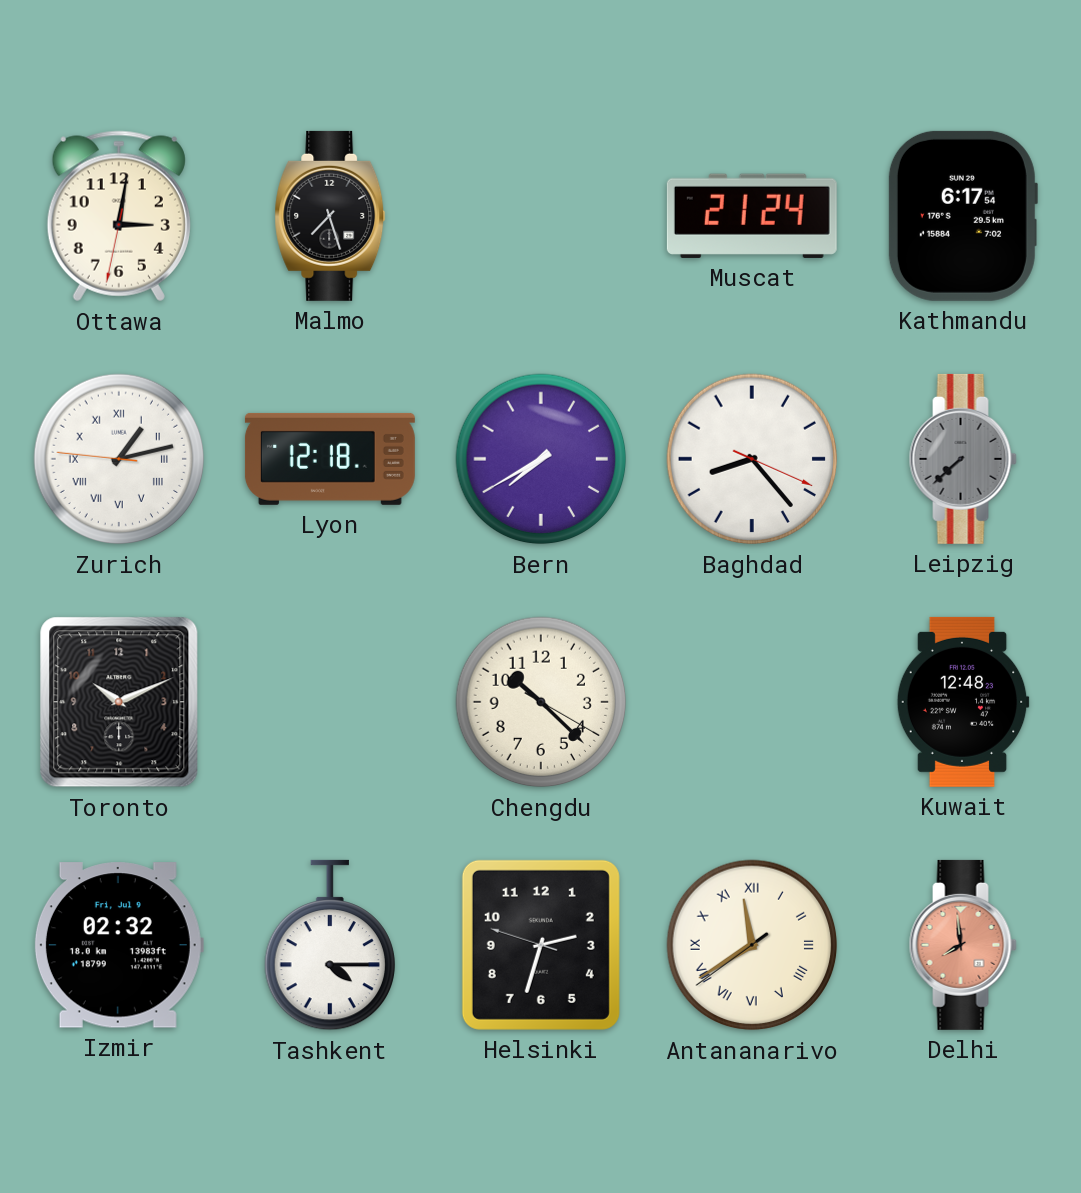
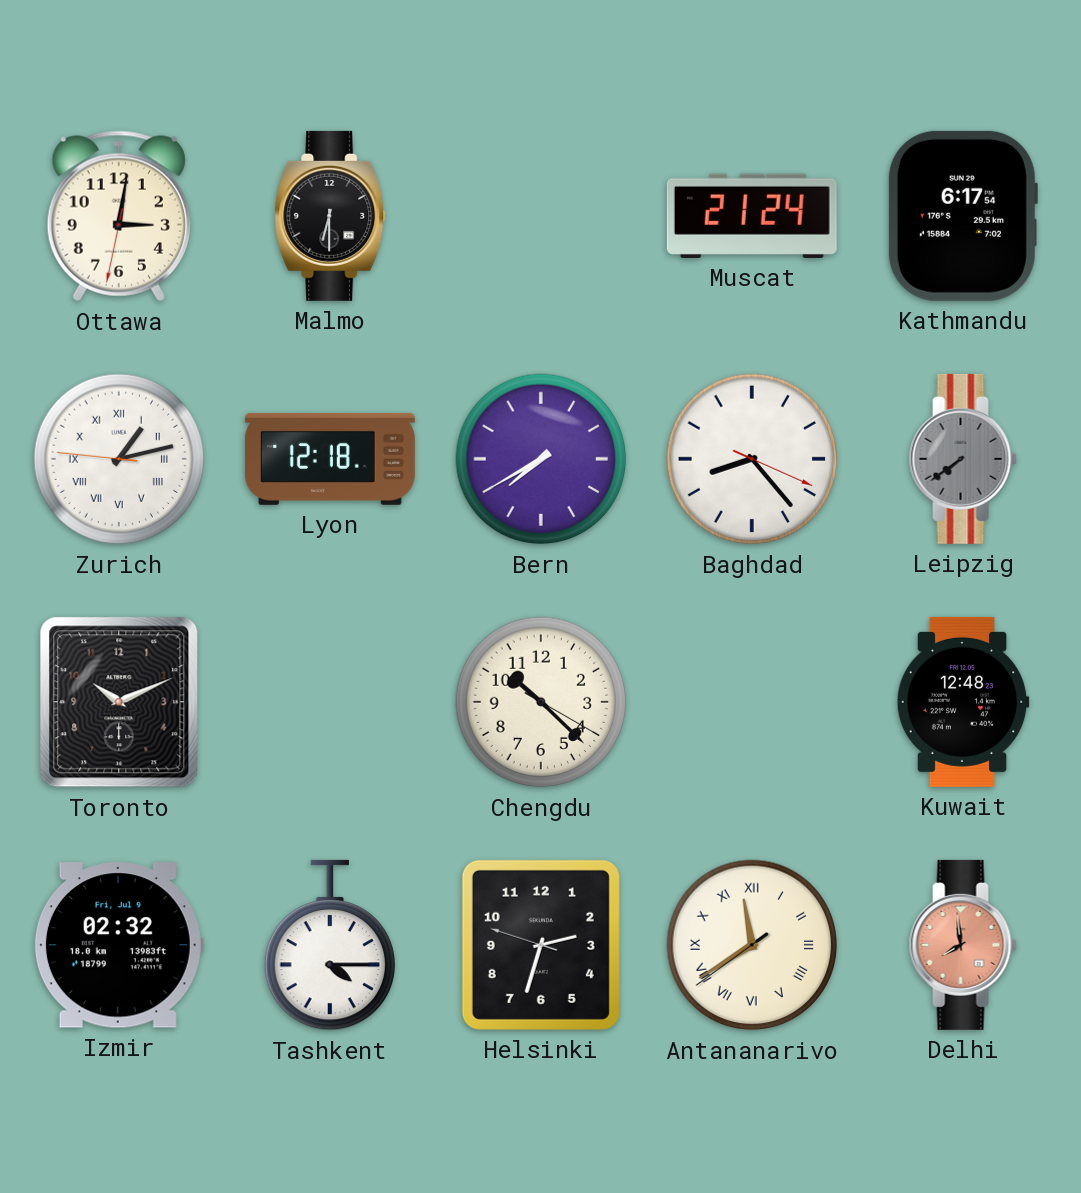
Malmo: 7:27 -> 6:30
Leipzig: 7:38 -> 7:39
